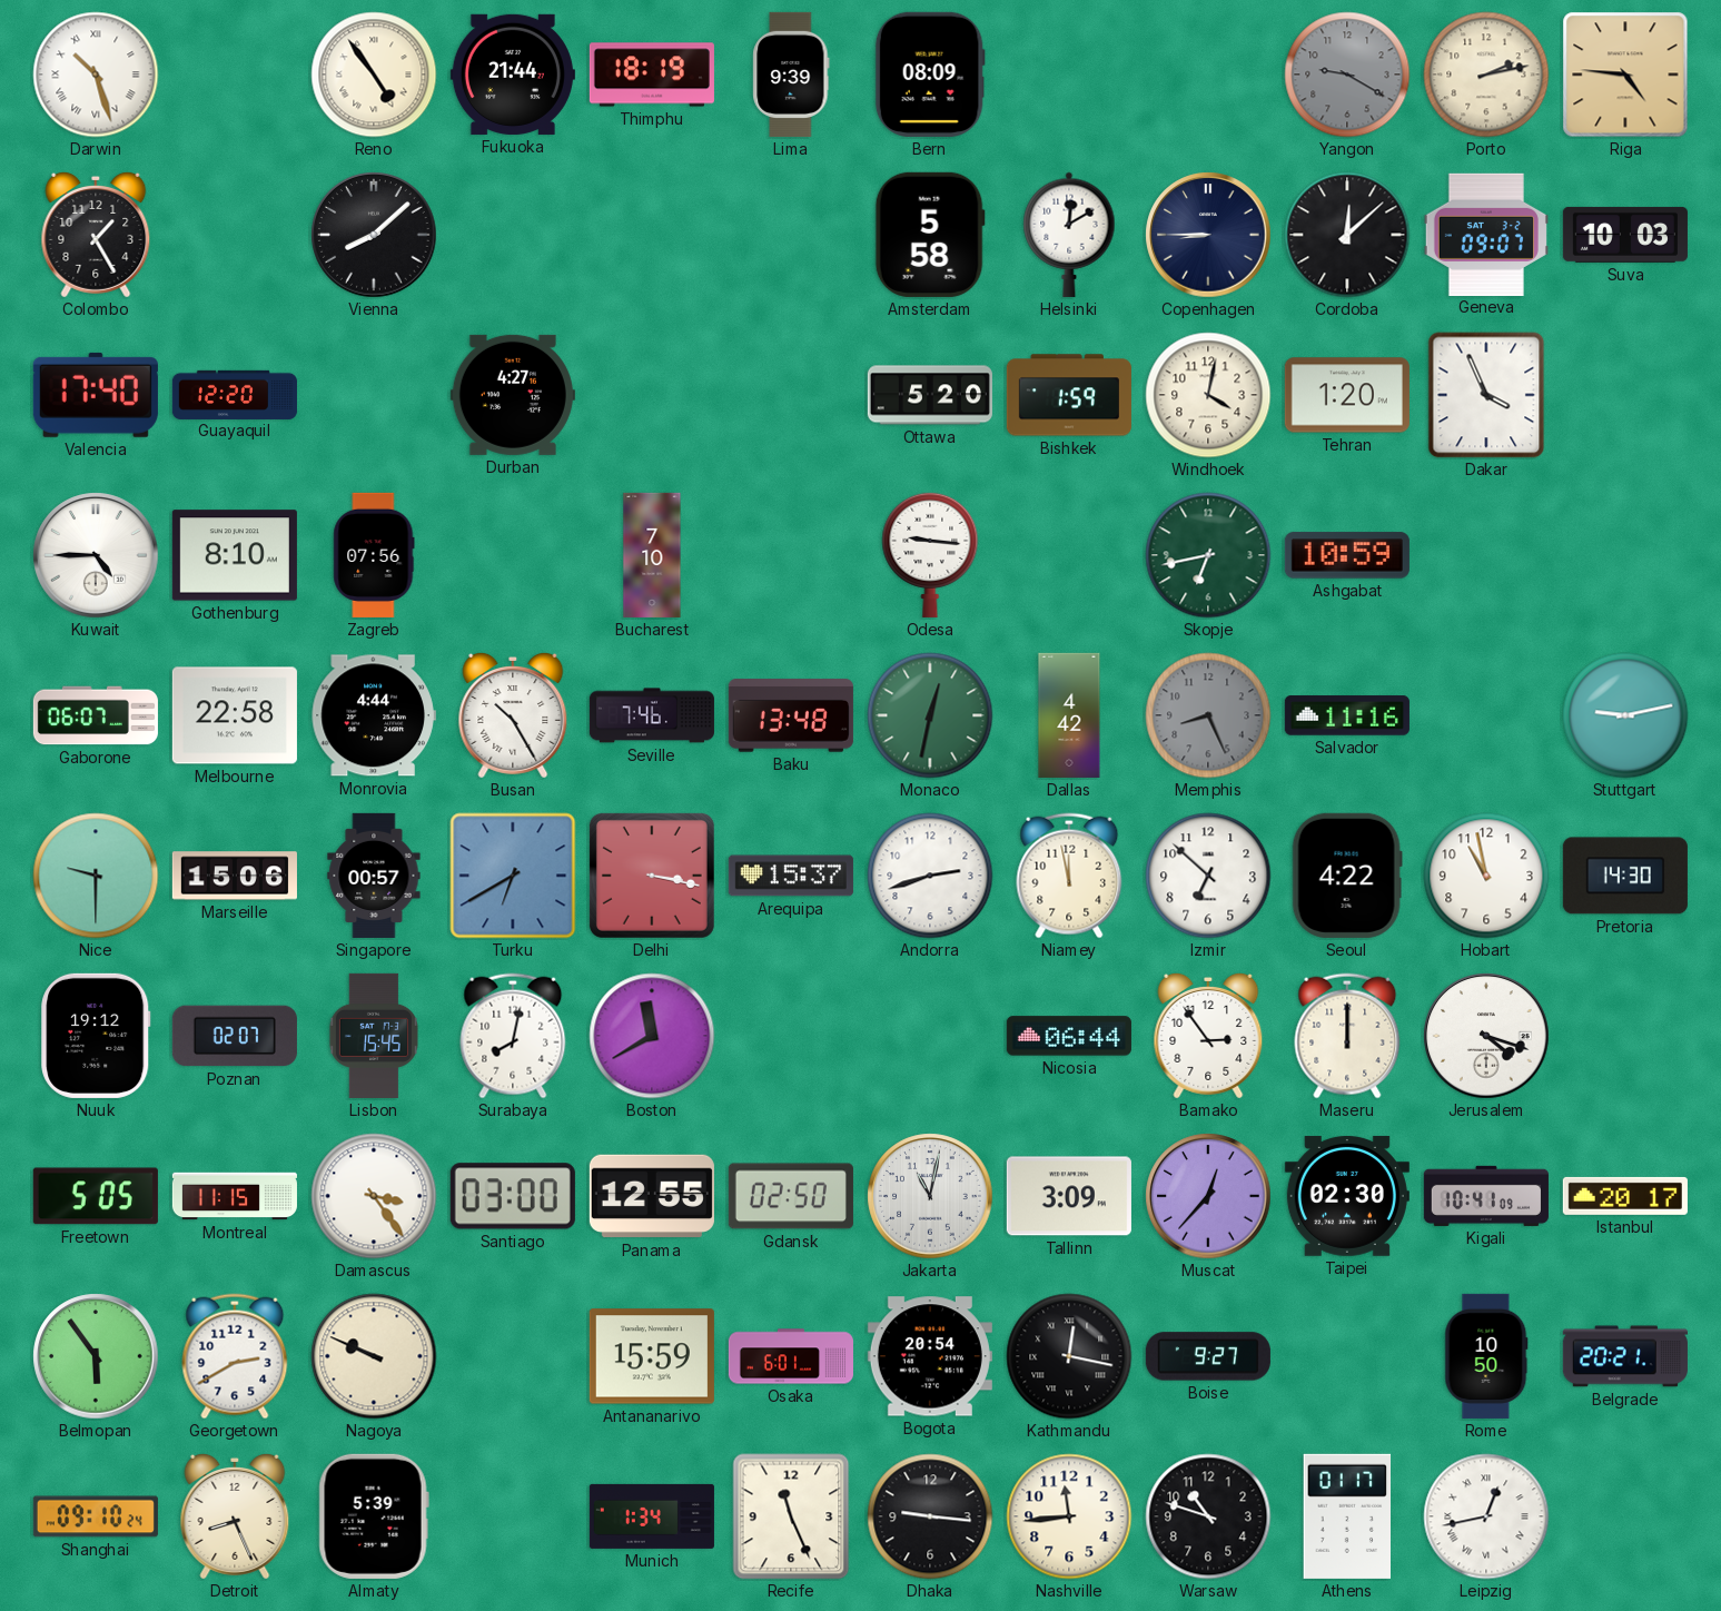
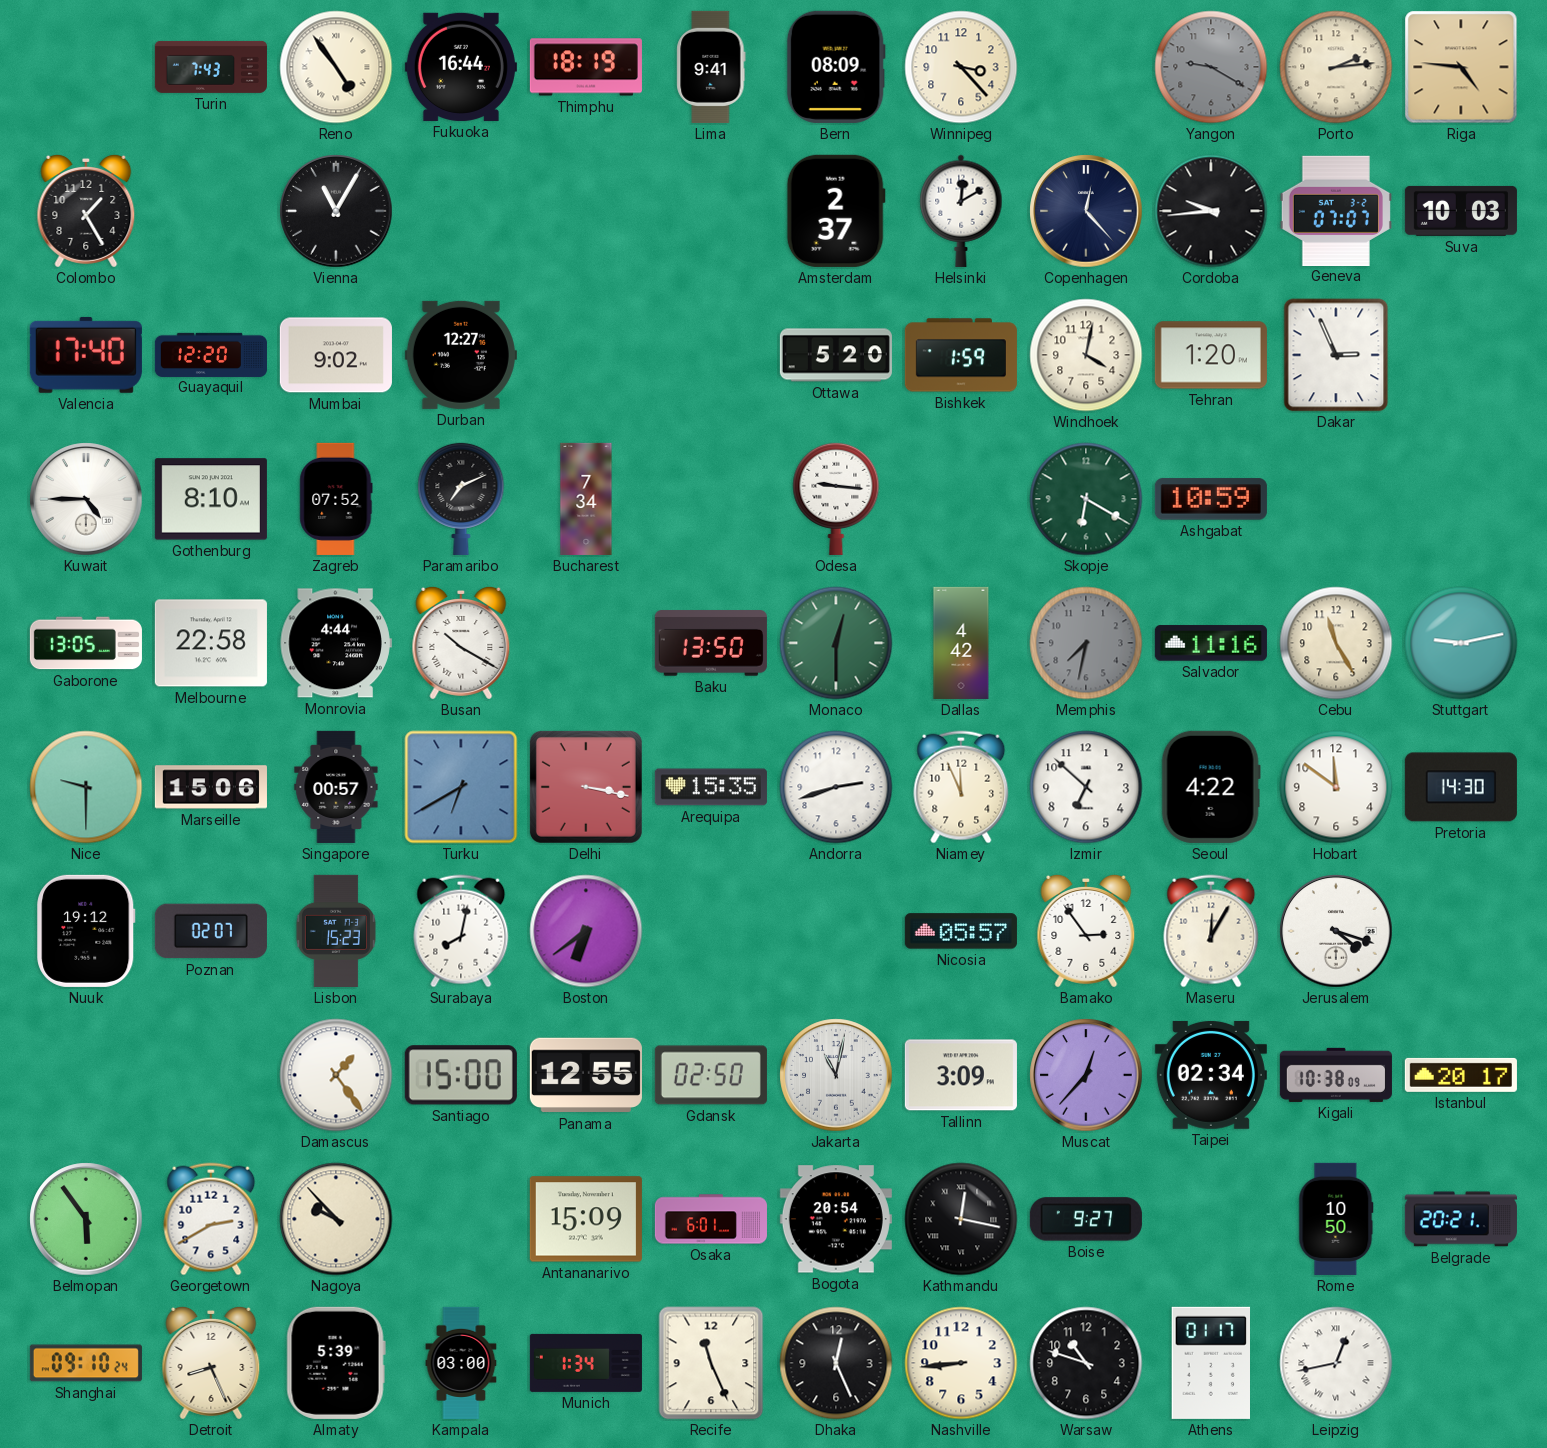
Darwin: 10:27 -> none
Turin: none -> 7:43
Fukuoka: 21:44 -> 16:44
Lima: 9:39 -> 9:41
Winnipeg: none -> 3:23
Porto: 2:13 -> 2:14
Vienna: 8:08 -> 11:05
Amsterdam: 5:58 -> 2:37
Copenhagen: 8:45 -> 12:23
Cordoba: 12:08 -> 9:44
Geneva: 09:07 -> 07:07
Mumbai: none -> 9:02
Durban: 4:27 -> 12:27
Dakar: 3:56 -> 2:56
Zagreb: 07:56 -> 07:52
Paramaribo: none -> 7:11
Bucharest: 7:10 -> 7:34
Skopje: 6:43 -> 6:20
Gaborone: 06:07 -> 13:05
Busan: 10:25 -> 10:20
Seville: 7:46 -> none
Baku: 13:48 -> 13:50
Monaco: 12:32 -> 12:30
Memphis: 8:26 -> 7:32
Cebu: none -> 11:25
Arequipa: 15:37 -> 15:35
Niamey: 11:58 -> 11:56
Hobart: 10:58 -> 11:51
Lisbon: 15:45 -> 15:23
Boston: 11:40 -> 6:39
Nicosia: 06:44 -> 05:57
Maseru: 12:00 -> 12:05
Freetown: 5:05 -> none
Montreal: 11:15 -> none
Damascus: 3:24 -> 1:24
Santiago: 03:00 -> 15:00
Taipei: 02:30 -> 02:34
Kigali: 10:41 -> 10:38
Nagoya: 9:49 -> 9:53
Antananarivo: 15:59 -> 15:09
Kampala: none -> 03:00
Dhaka: 9:16 -> 12:26
Nashville: 11:44 -> 8:44
